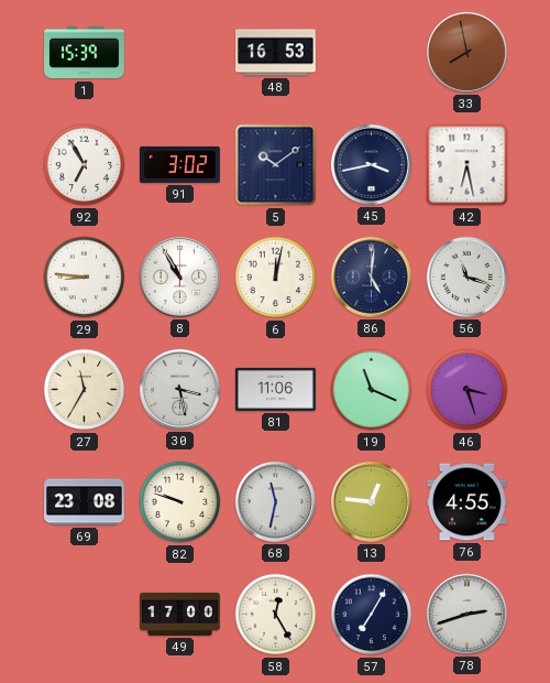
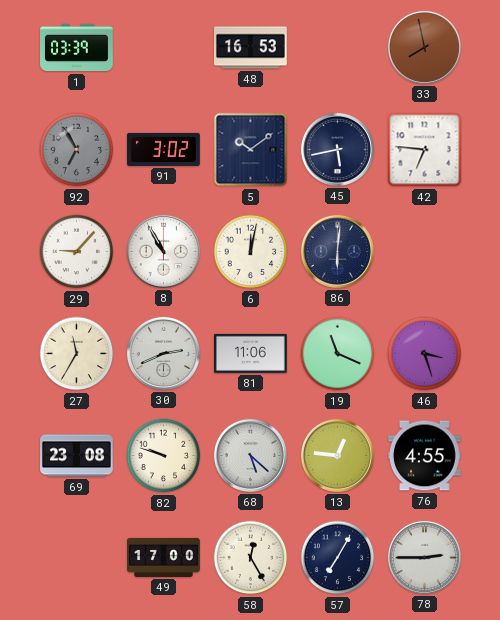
1: 15:39 -> 03:39
92 dial: white -> grey
45: 3:43 -> 5:43
42: 6:28 -> 6:46
29: 8:46 -> 9:07
86: 5:01 -> 6:01
56: 11:18 -> none
30: 3:28 -> 2:41
68: 11:32 -> 5:22
78: 2:42 -> 2:45
